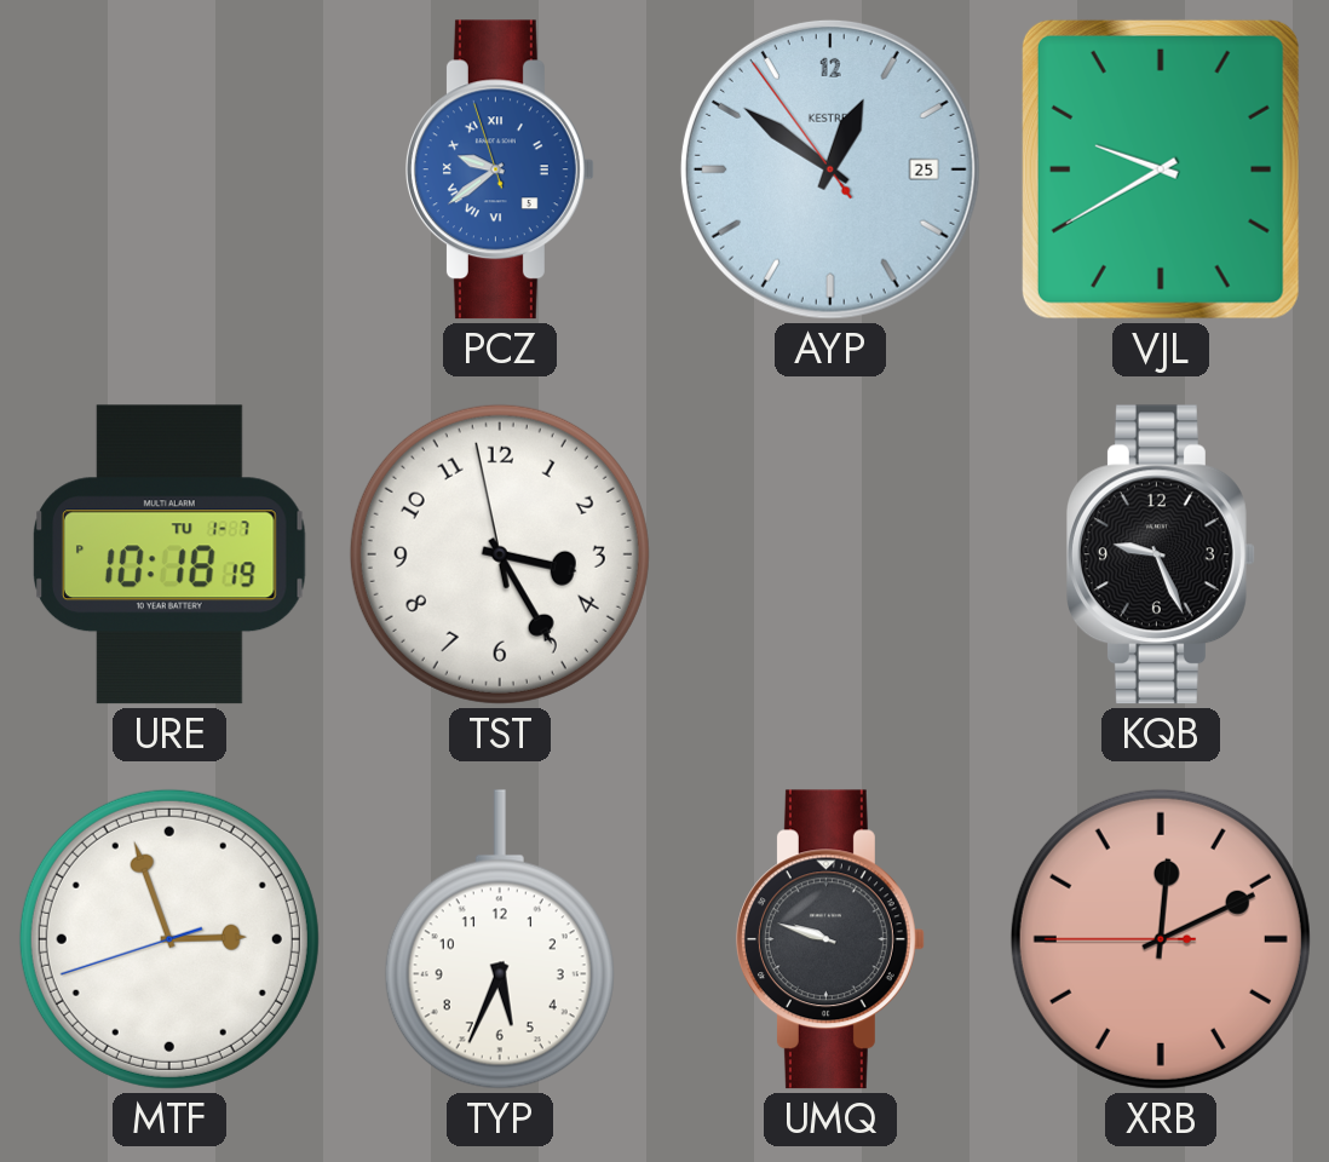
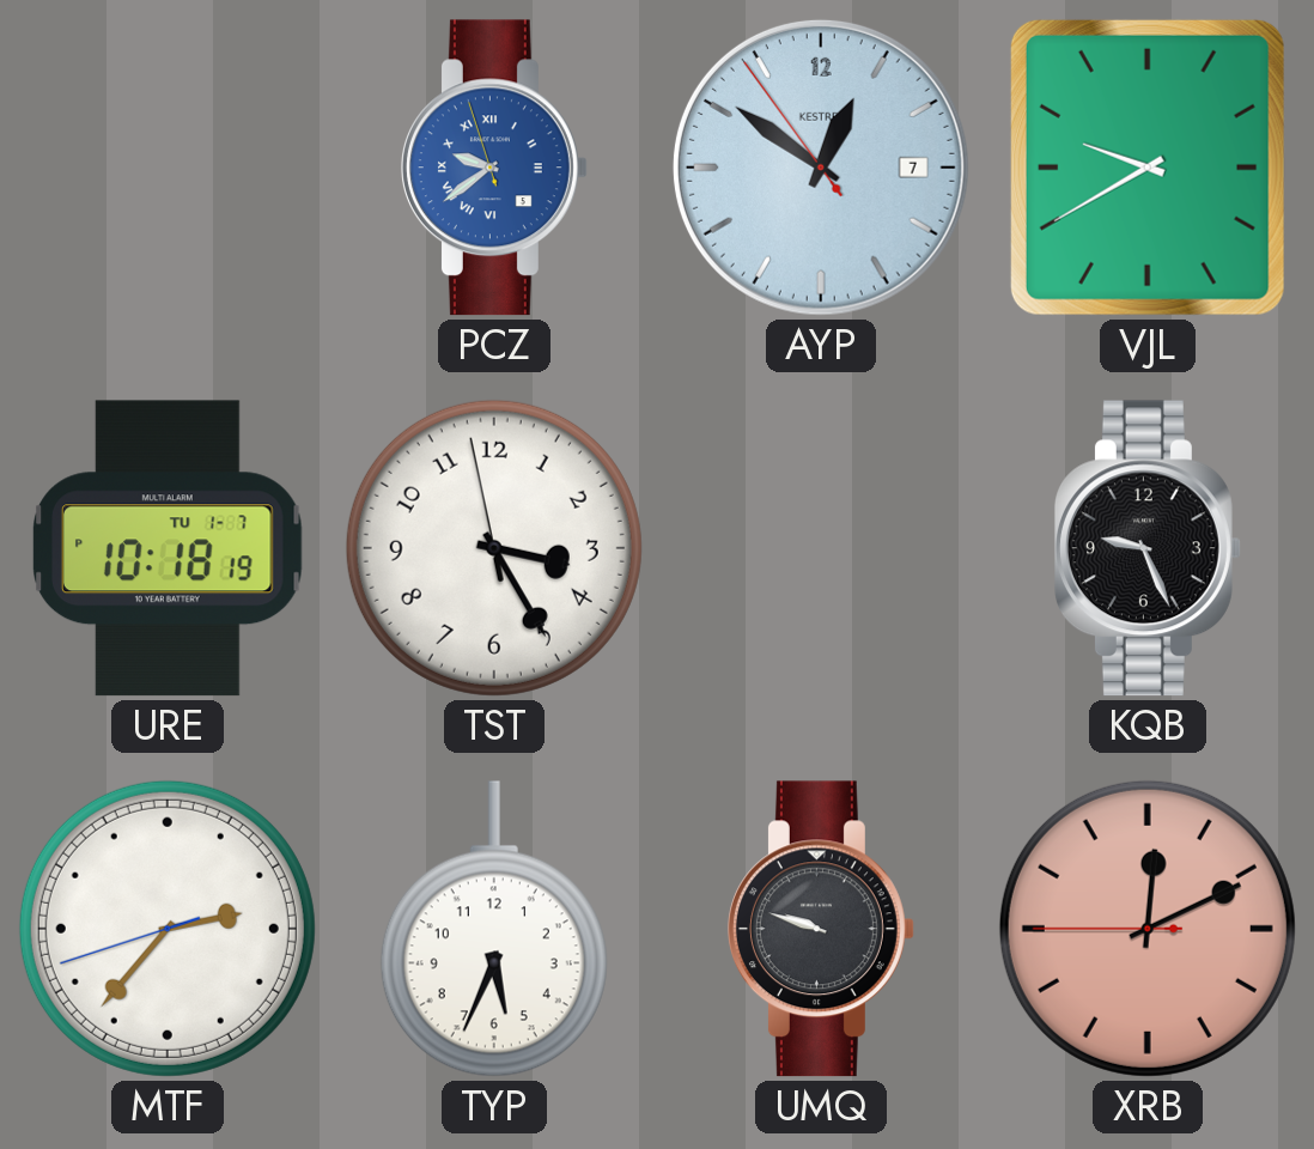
AYP date: 25 -> 7
MTF: 2:56 -> 2:36
